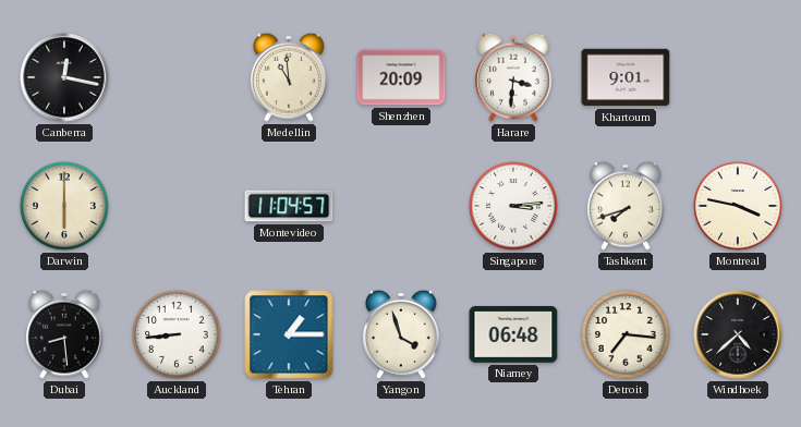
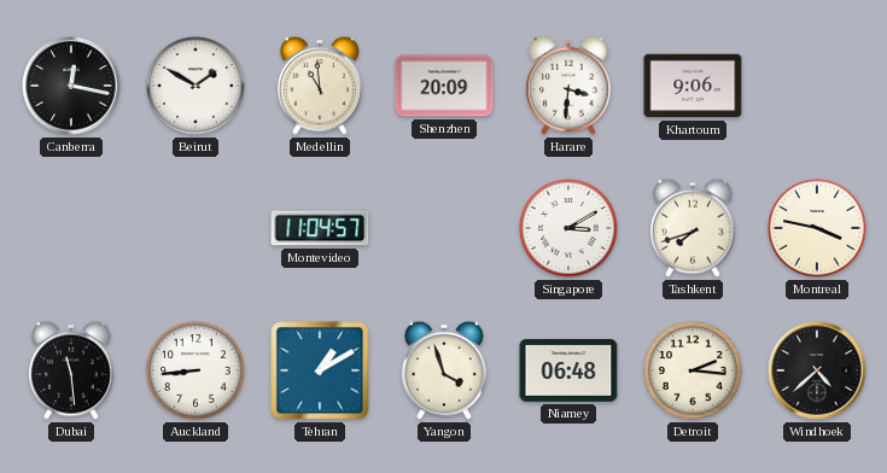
Beirut: none -> 1:50
Khartoum: 9:01 -> 9:06
Darwin: 6:00 -> none
Singapore: 3:14 -> 3:10
Dubai: 8:29 -> 11:29
Tehran: 1:15 -> 1:10
Detroit: 7:16 -> 2:16
